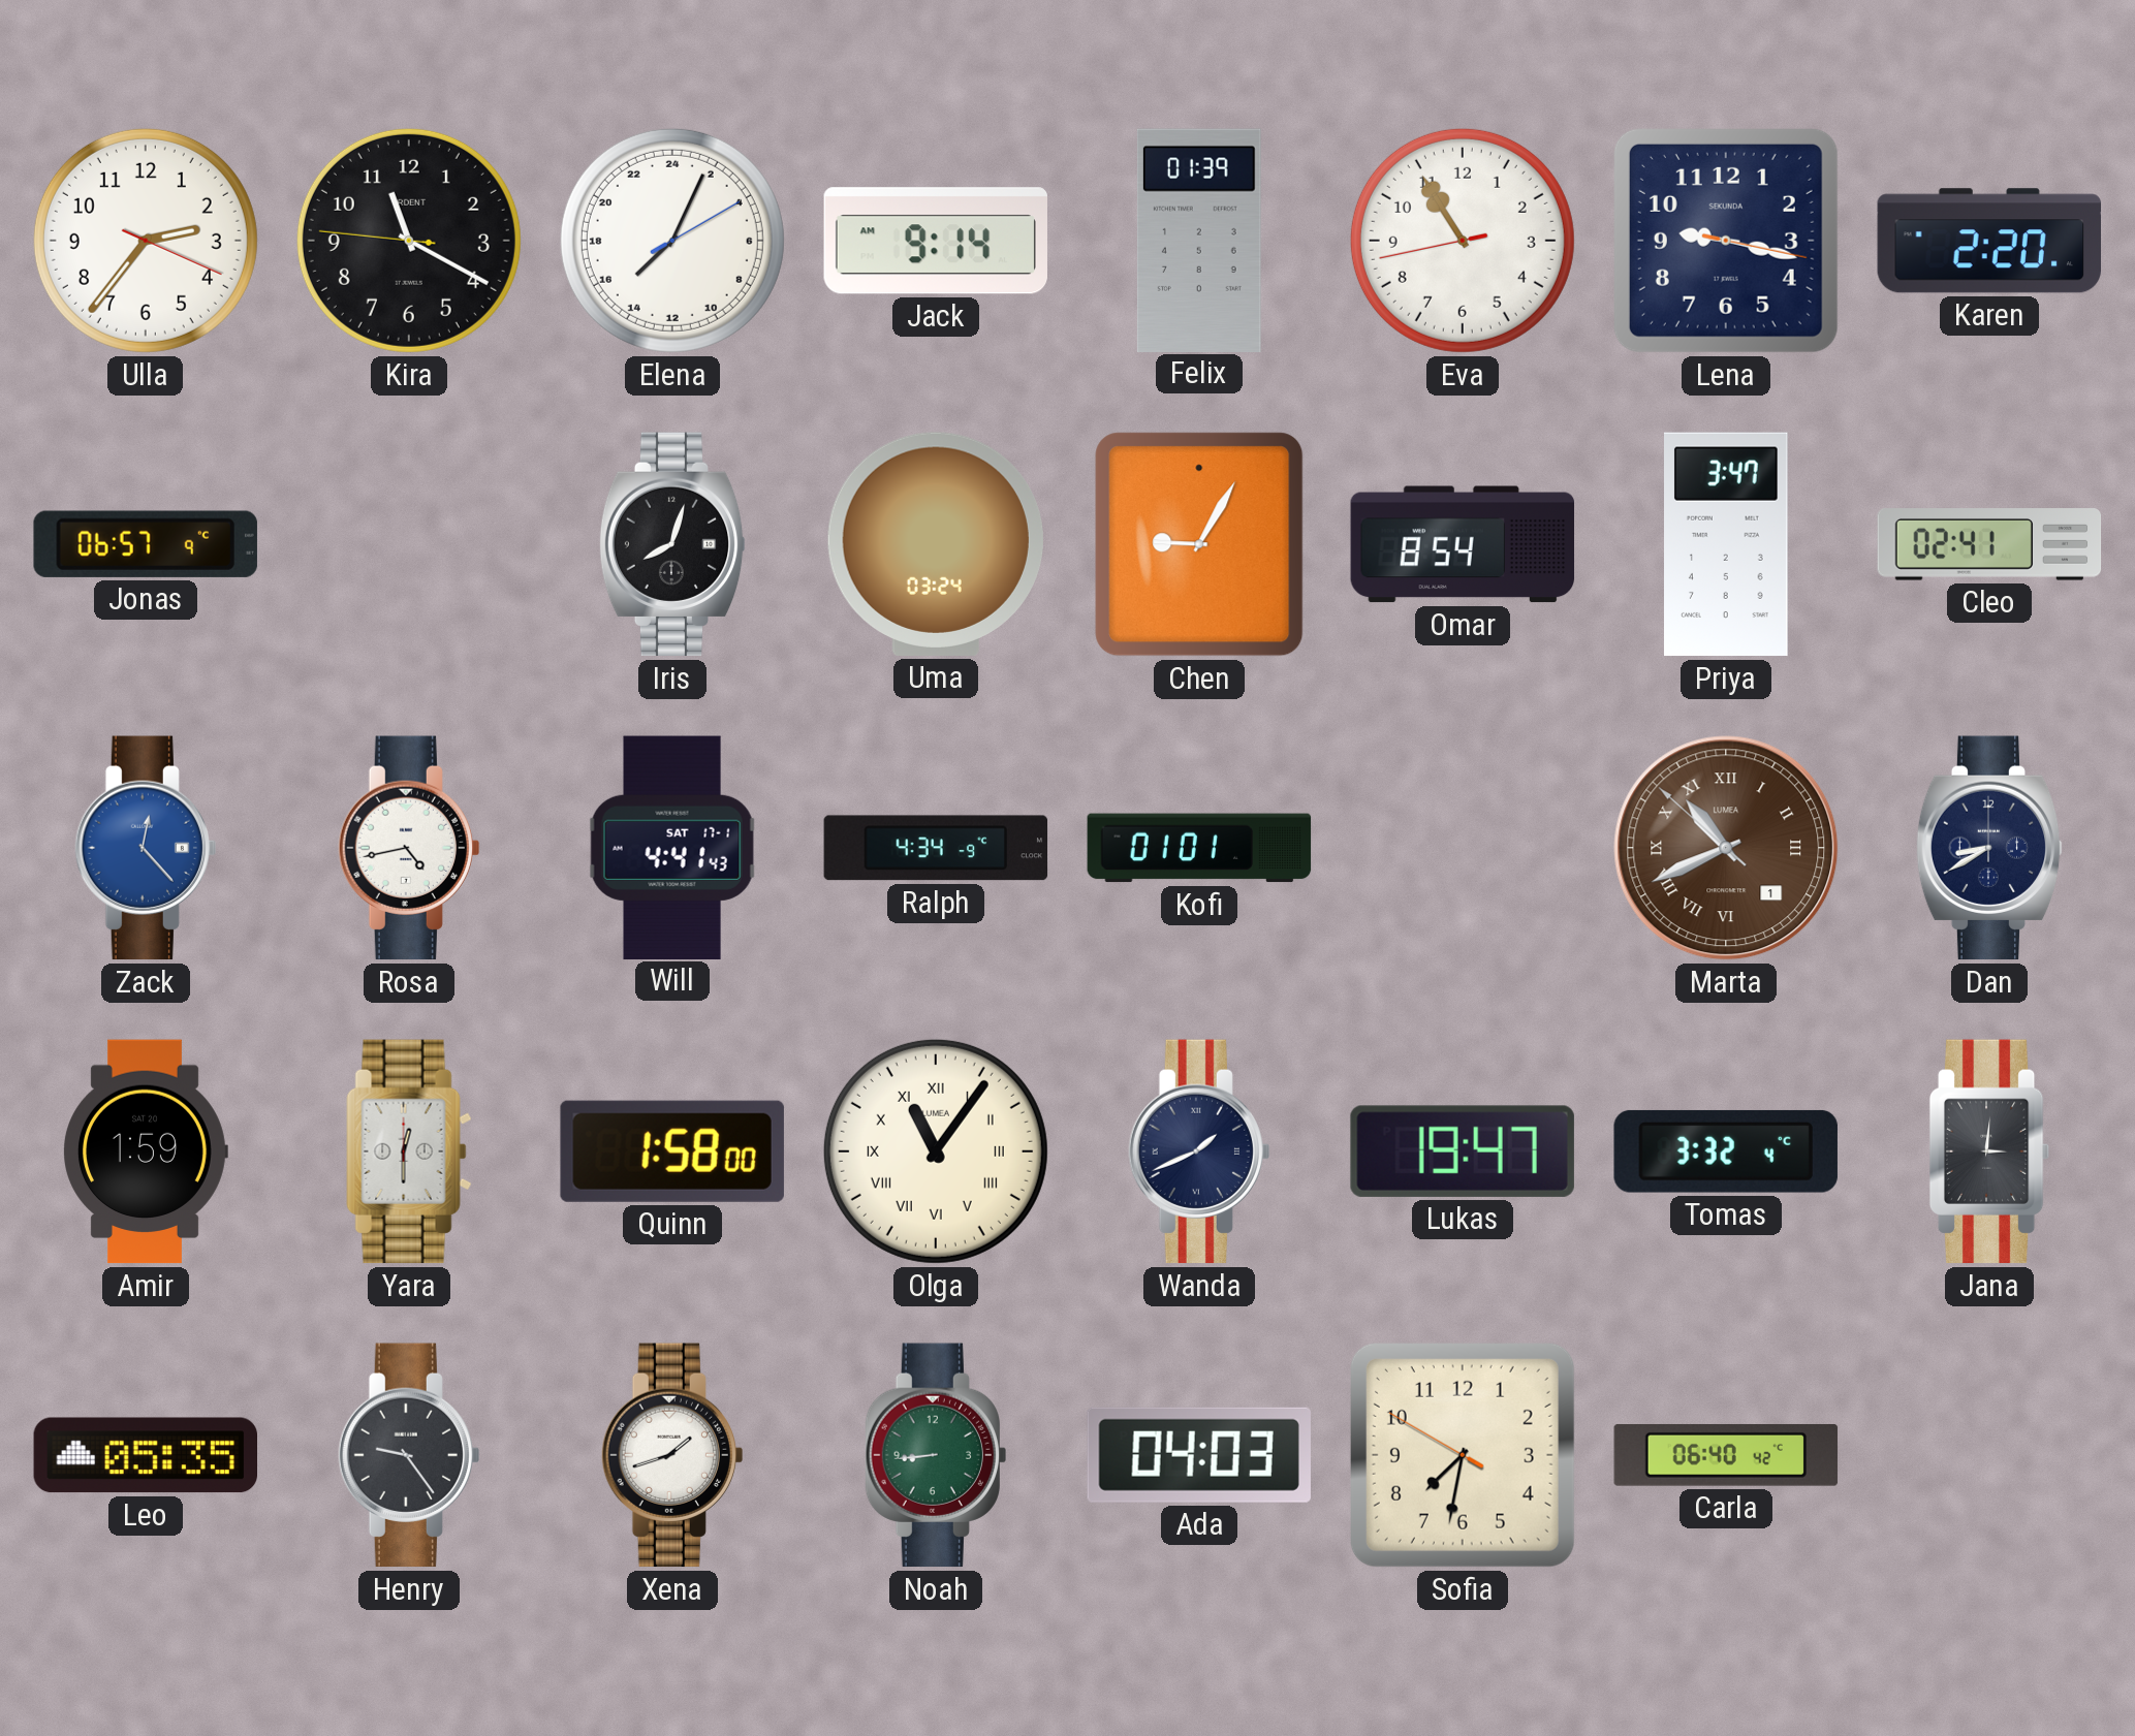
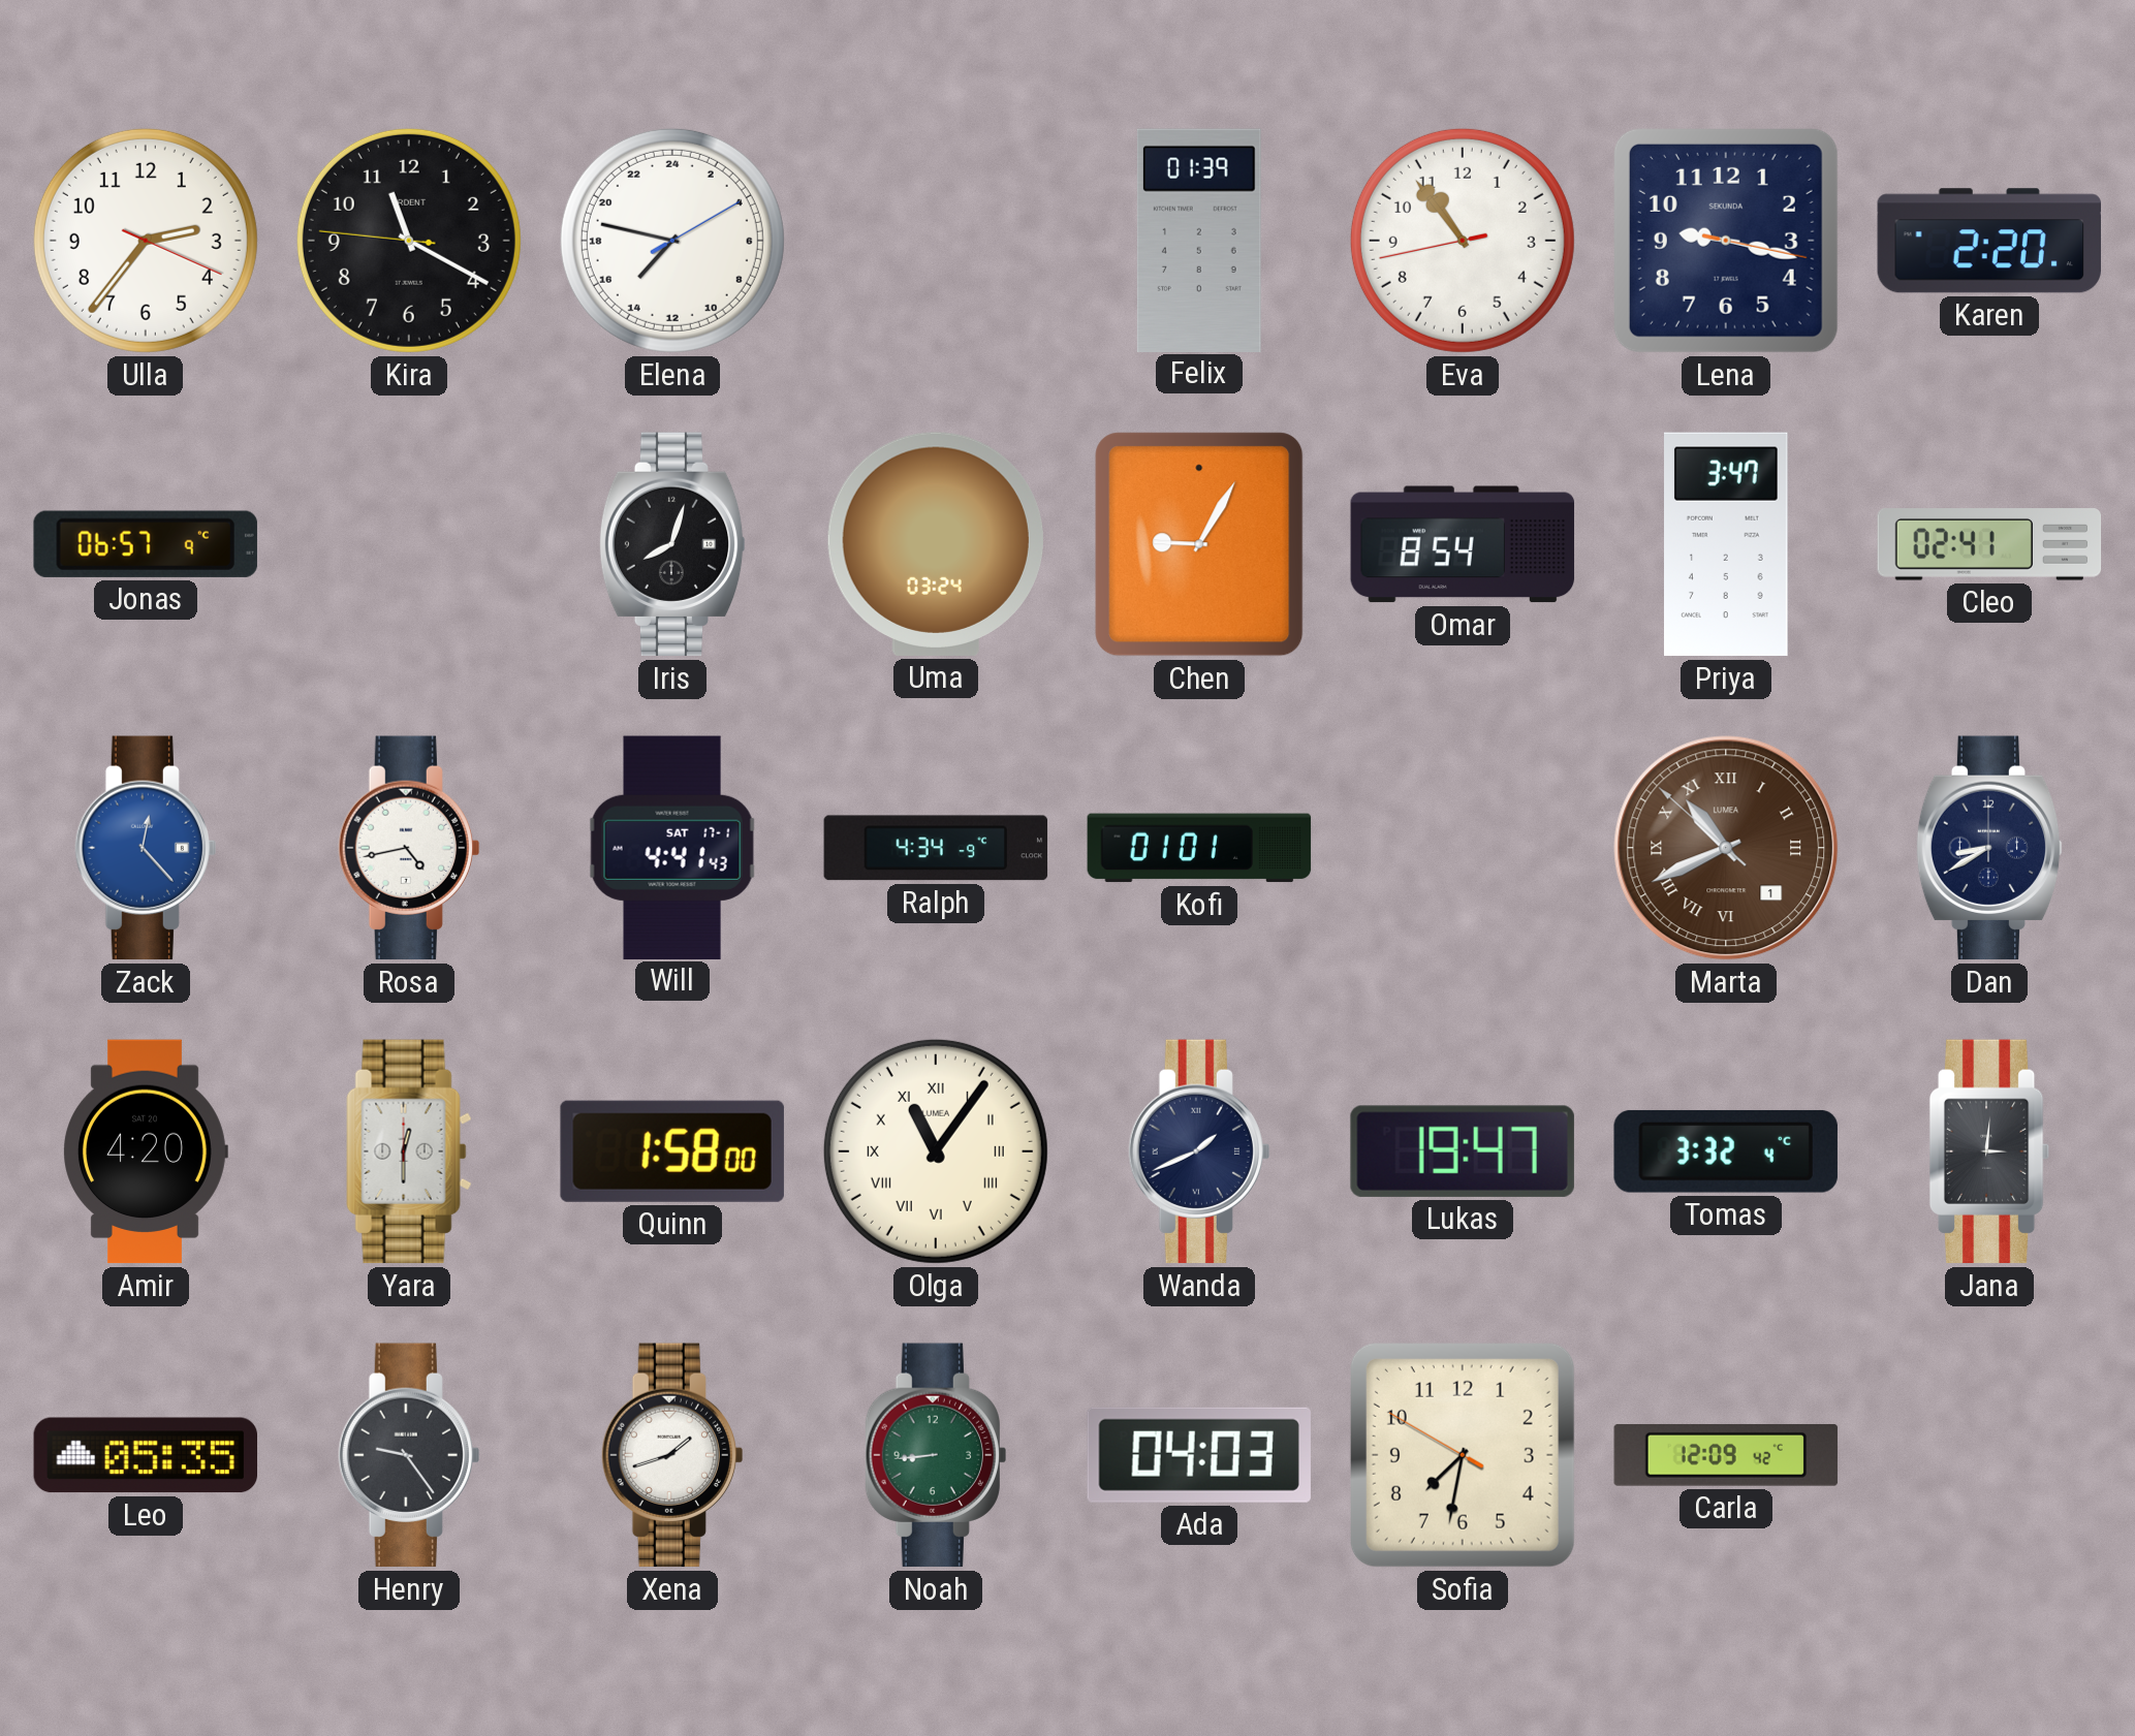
Elena: 15:04 -> 14:47
Jack: 9:14 -> none
Eva: 10:54 -> 10:53
Amir: 1:59 -> 4:20
Carla: 06:40 -> 12:09
